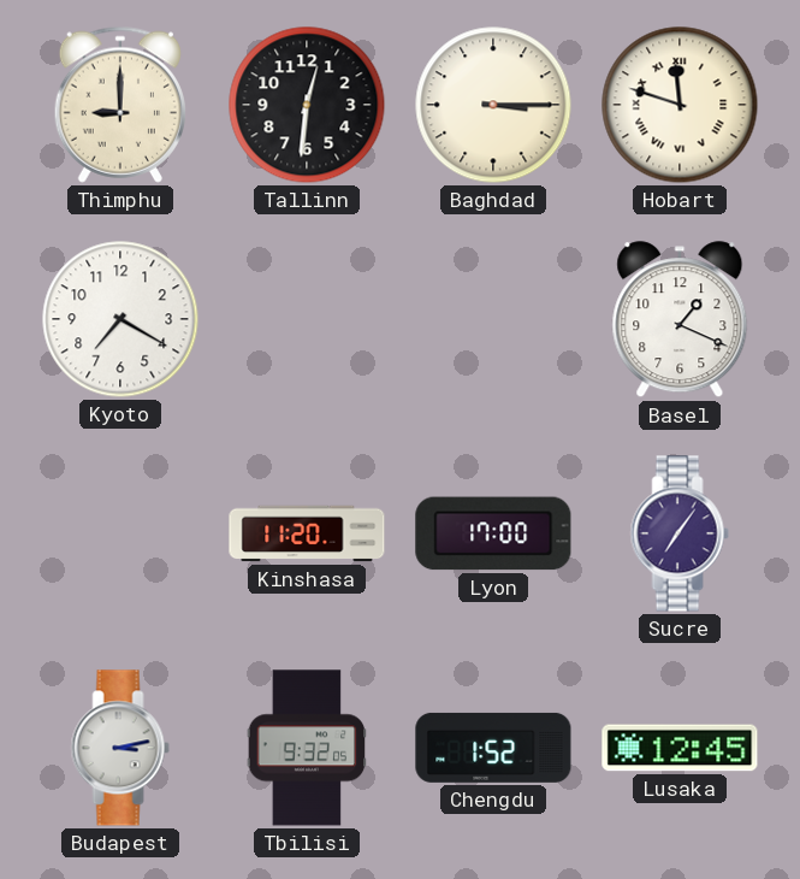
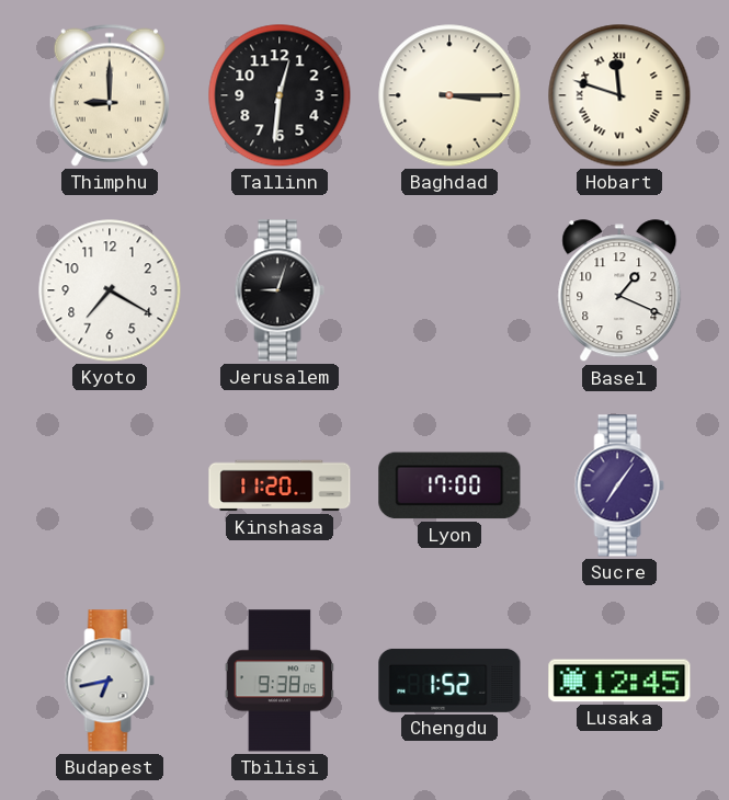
Jerusalem: none -> 9:03
Budapest: 3:13 -> 6:43
Tbilisi: 9:32 -> 9:38
